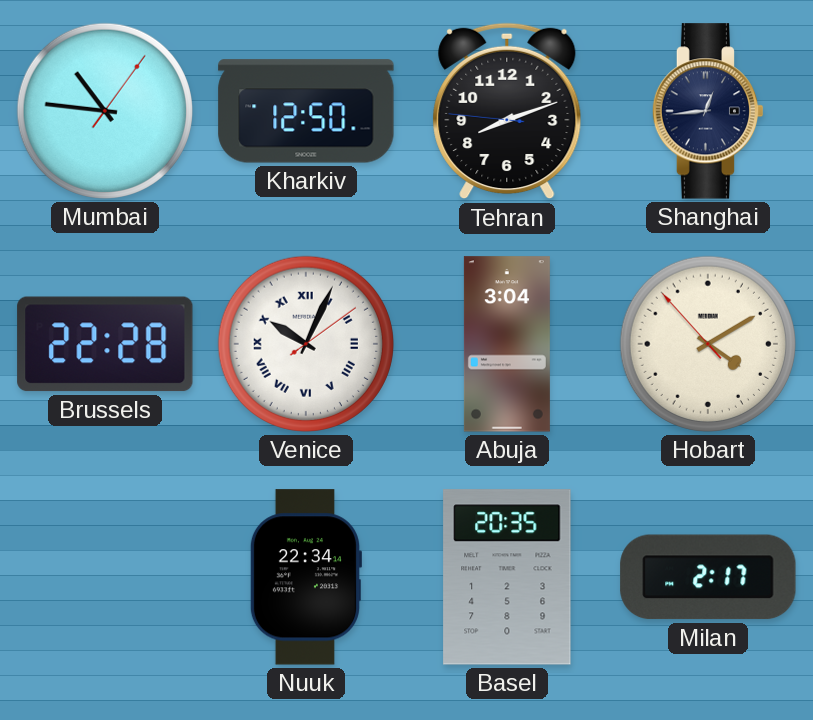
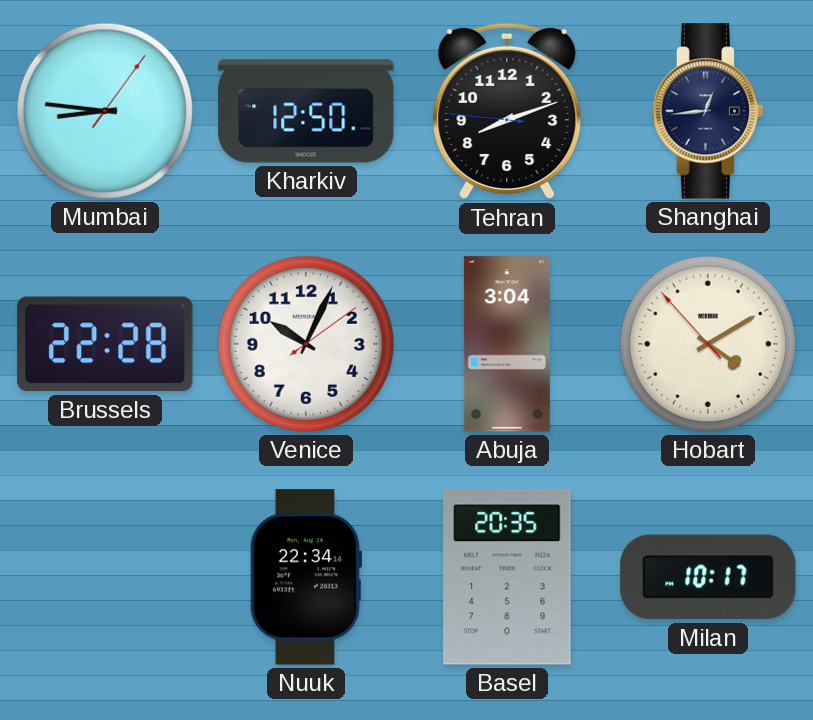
Mumbai: 10:46 -> 8:46
Venice numerals: Roman -> Arabic
Milan: 2:17 -> 10:17
